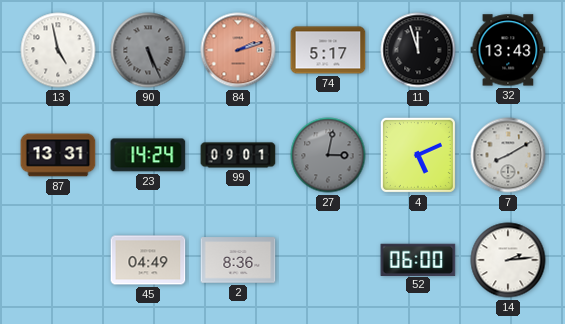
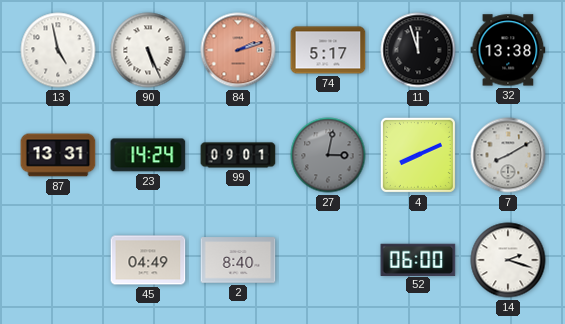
90 dial: grey -> white
32: 13:43 -> 13:38
4: 5:11 -> 8:11
2: 8:36 -> 8:40
14: 2:14 -> 2:18
